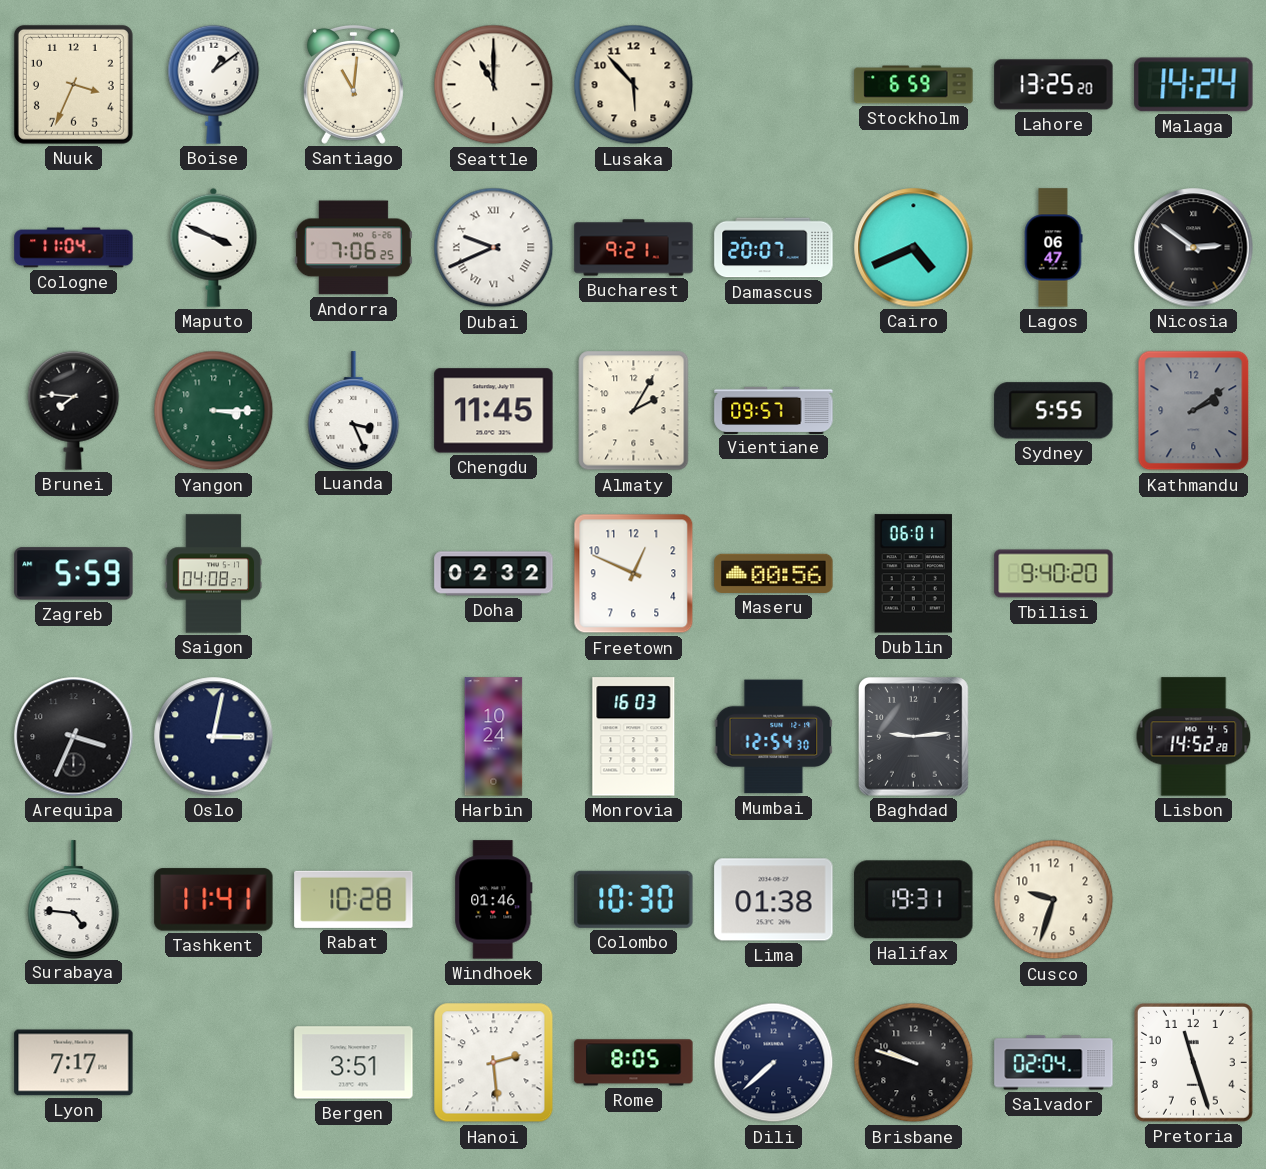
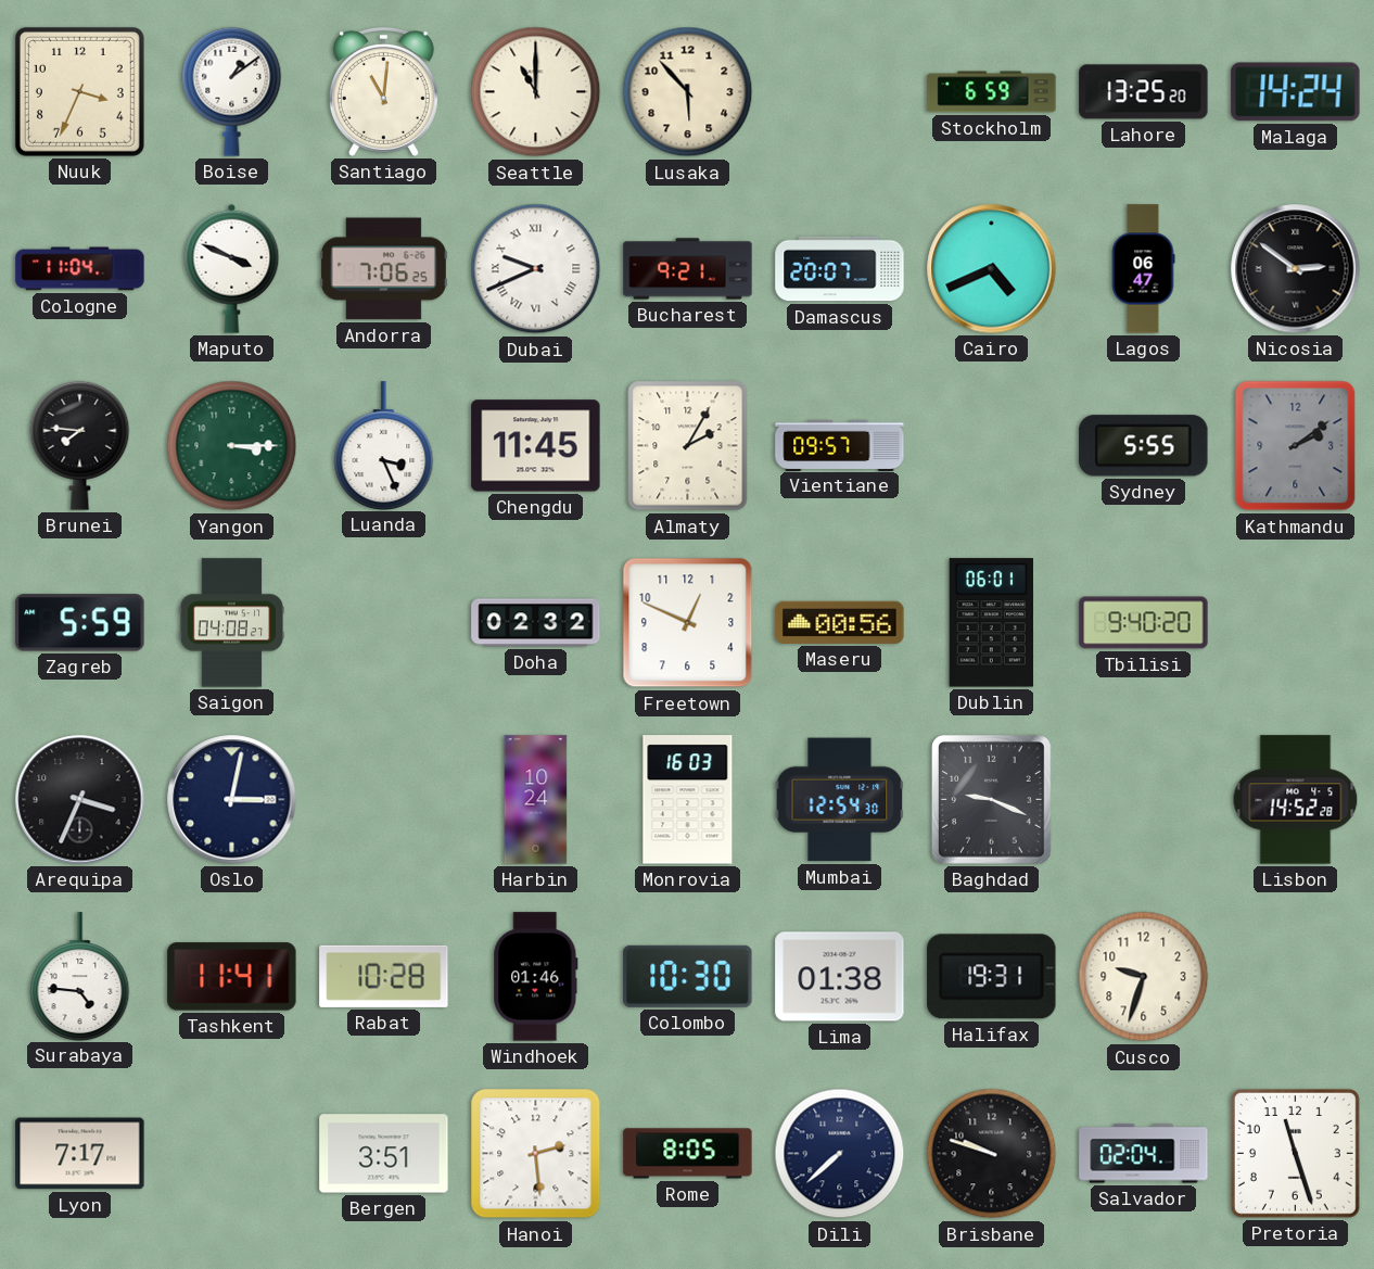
Baghdad: 9:14 -> 9:19
